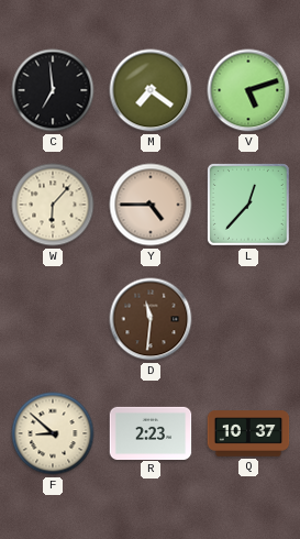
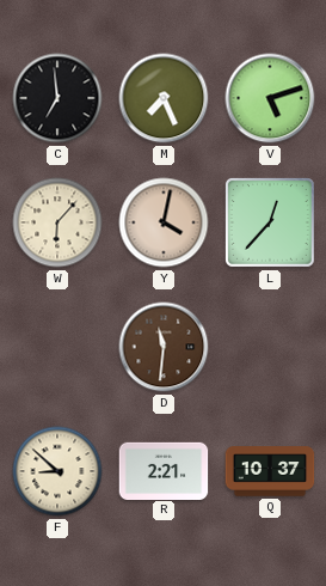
M: 7:21 -> 7:26
Y: 4:45 -> 4:02
R: 2:23 -> 2:21
